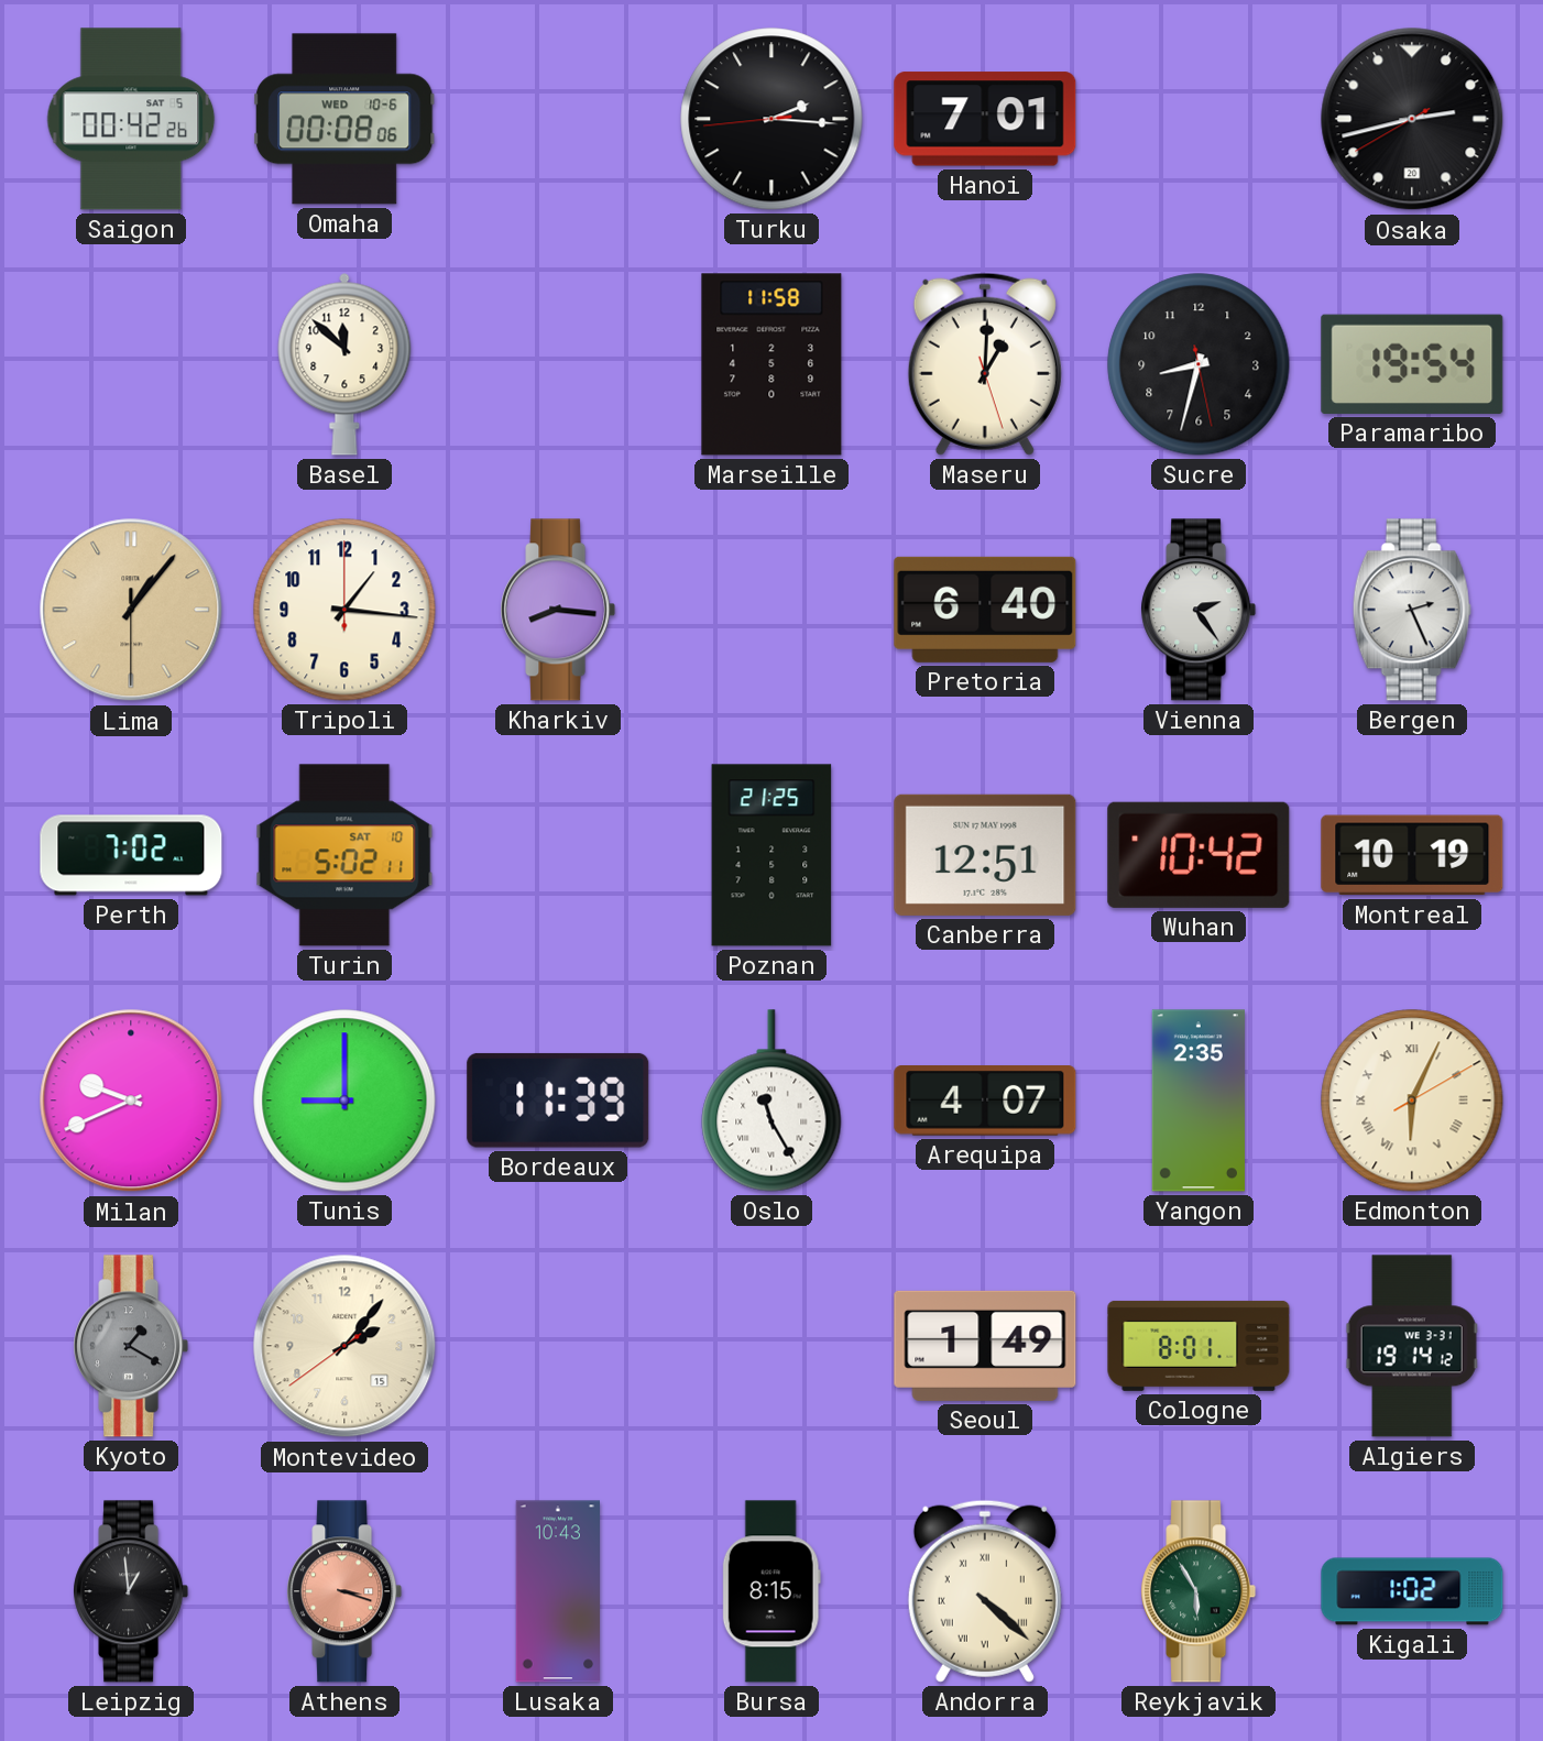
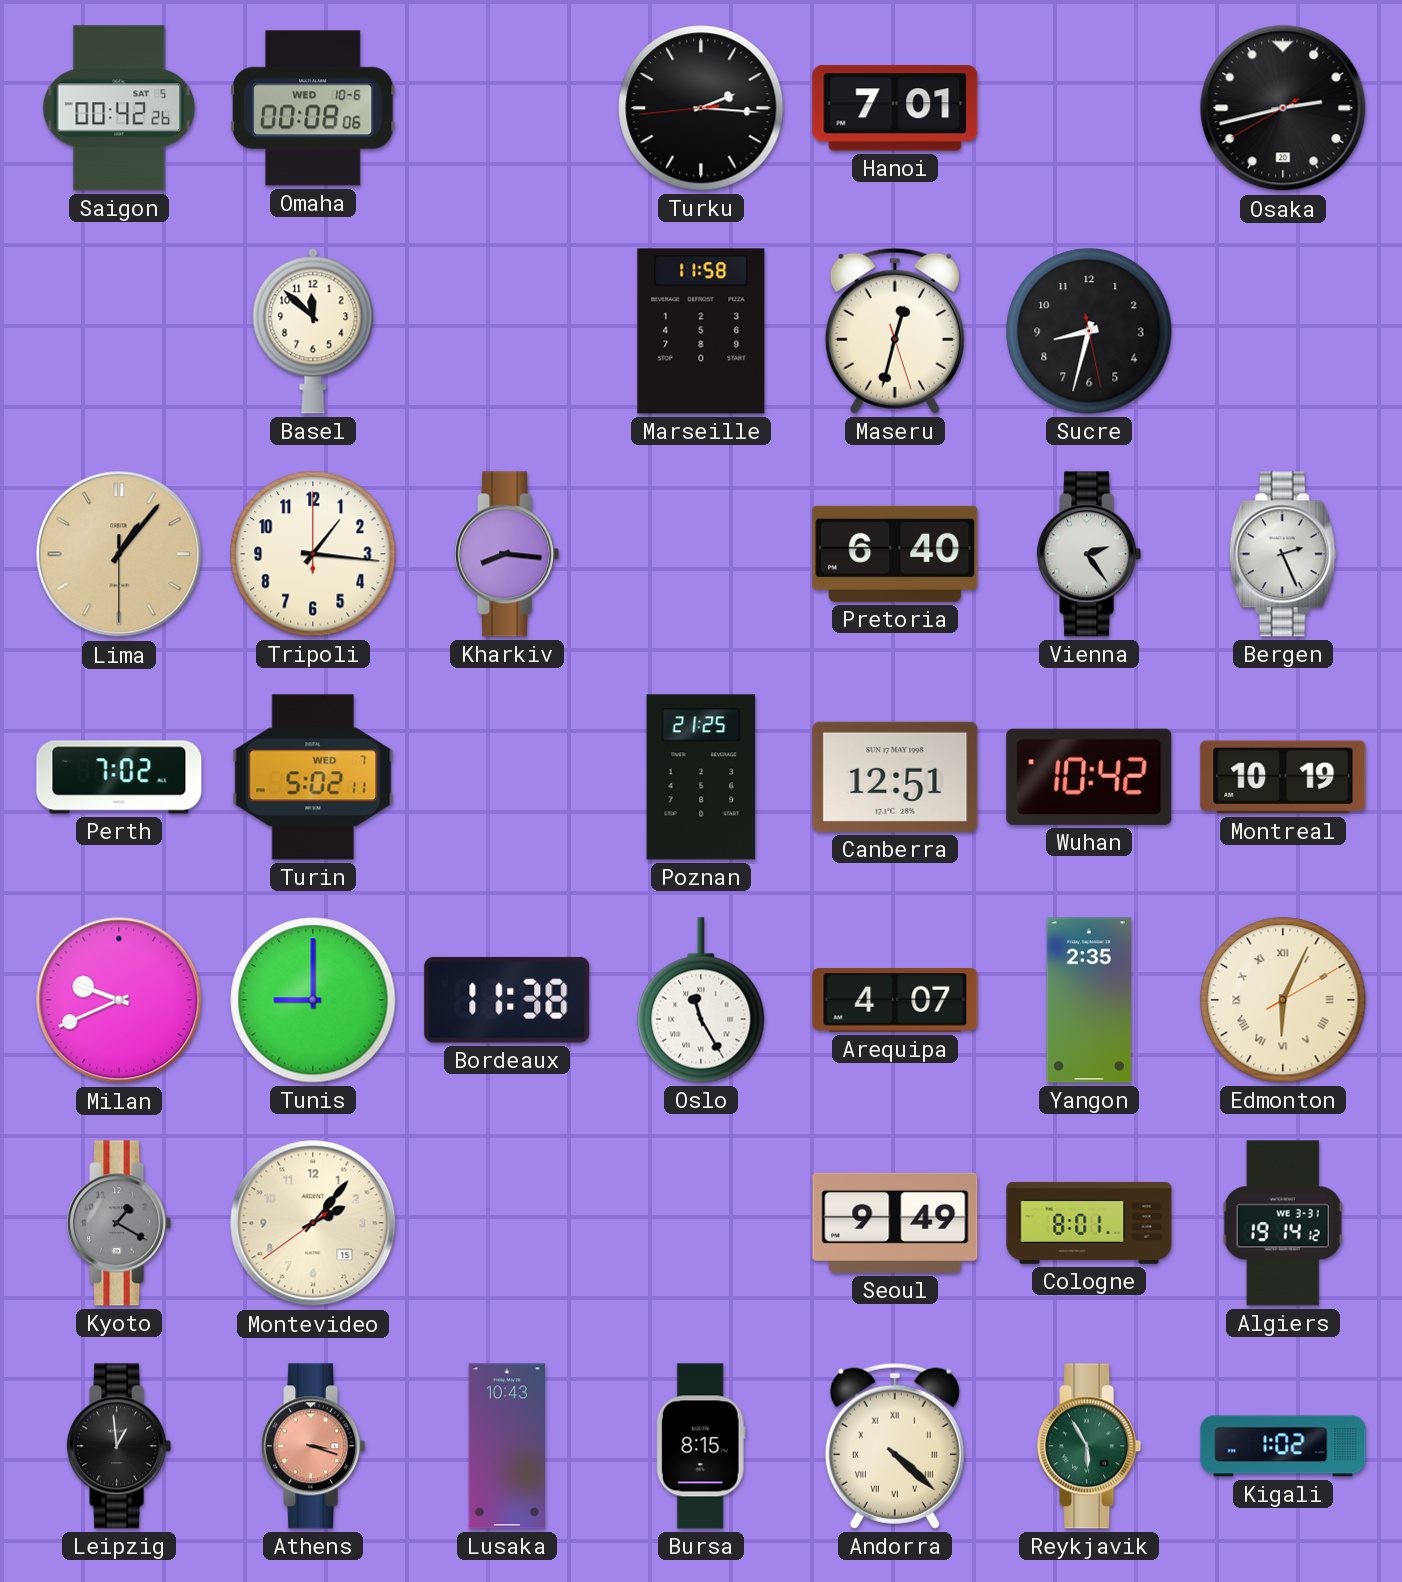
Maseru: 1:00 -> 12:32
Paramaribo: 19:54 -> none
Turin date: SAT 10 -> WED 7
Bordeaux: 11:39 -> 11:38
Seoul: 1:49 -> 9:49
